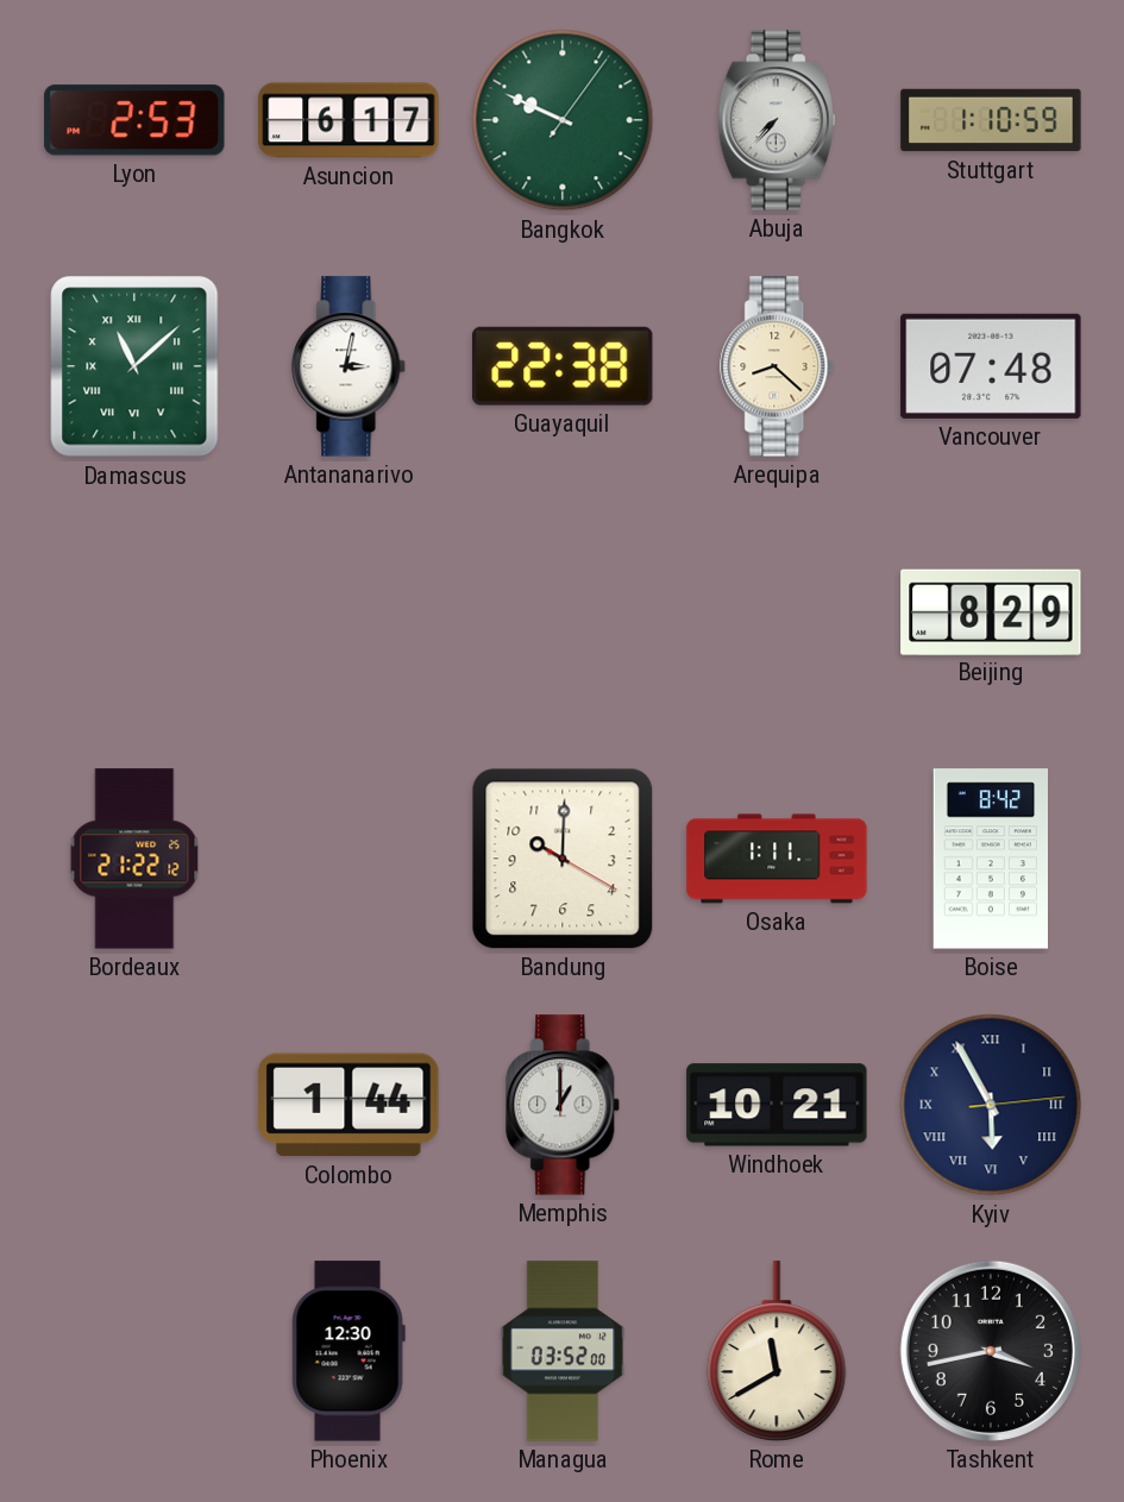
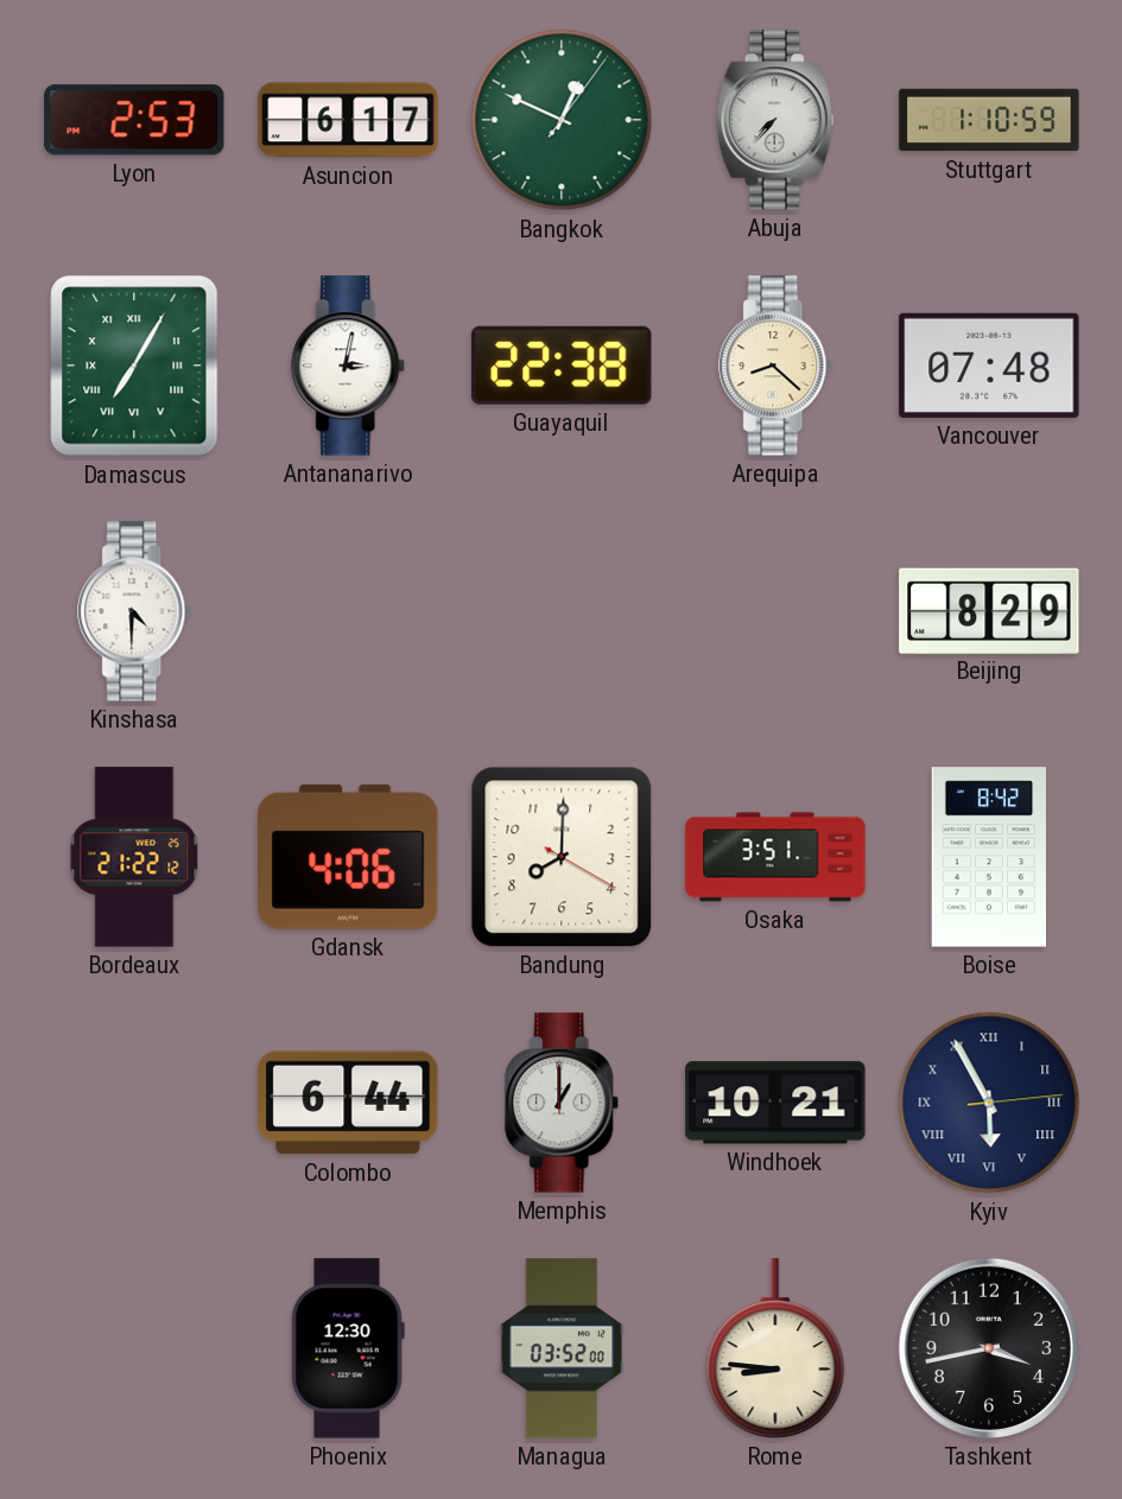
Bangkok: 9:49 -> 12:49
Damascus: 11:08 -> 7:05
Kinshasa: none -> 4:30
Gdansk: none -> 4:06
Bandung: 10:00 -> 8:00
Osaka: 1:11 -> 3:51
Colombo: 1:44 -> 6:44
Rome: 11:40 -> 8:46
